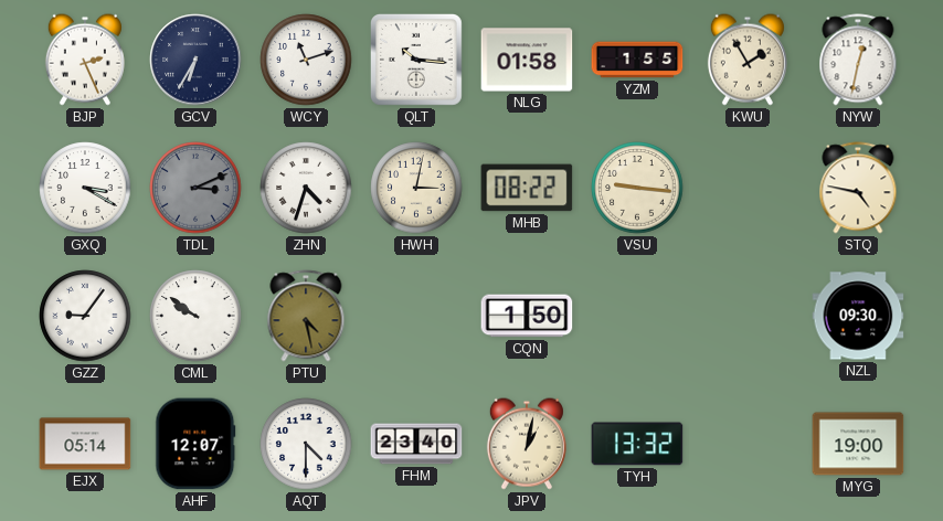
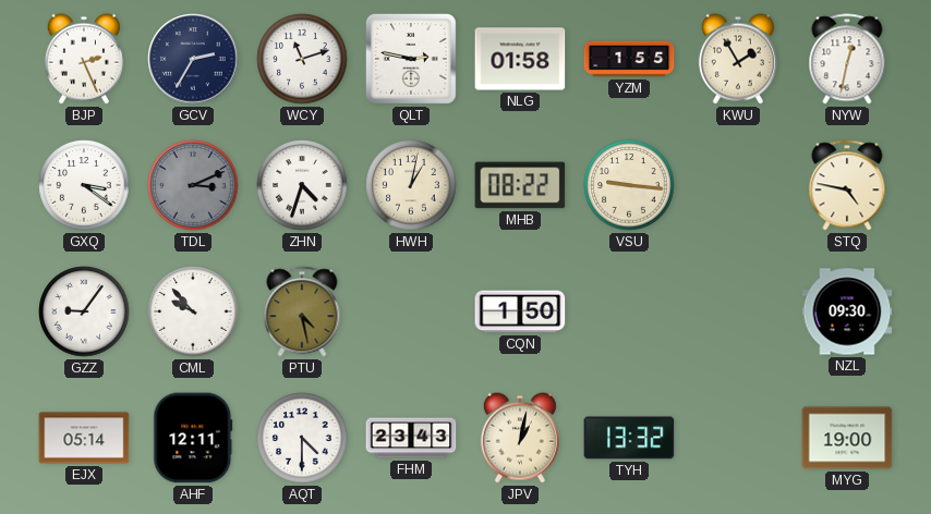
GCV: 6:35 -> 2:35
QLT: 10:16 -> 2:47
GXQ: 3:20 -> 3:21
HWH: 3:02 -> 1:02
CML: 9:51 -> 9:53
AHF: 12:07 -> 12:11
FHM: 23:40 -> 23:43
